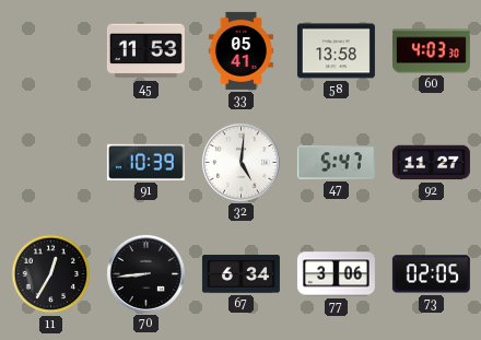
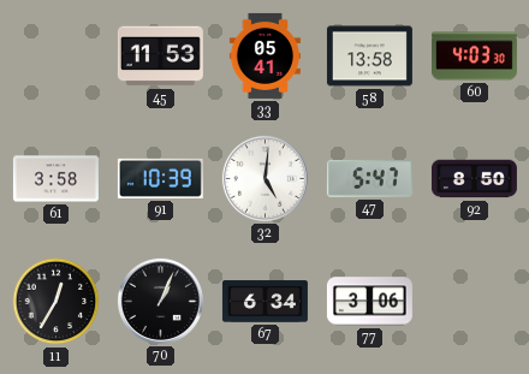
61: none -> 3:58
92: 11:27 -> 8:50
70: 8:44 -> 1:04
73: 02:05 -> none
